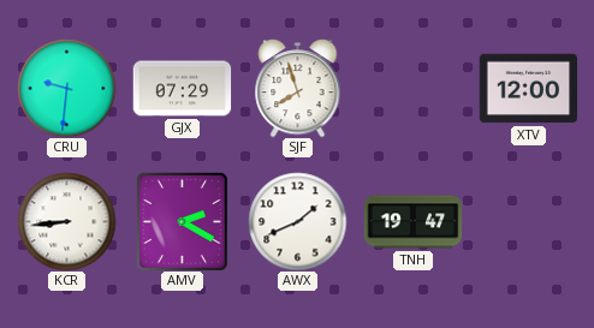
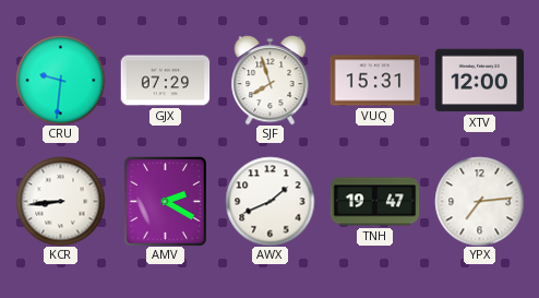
VUQ: none -> 15:31
YPX: none -> 7:14
